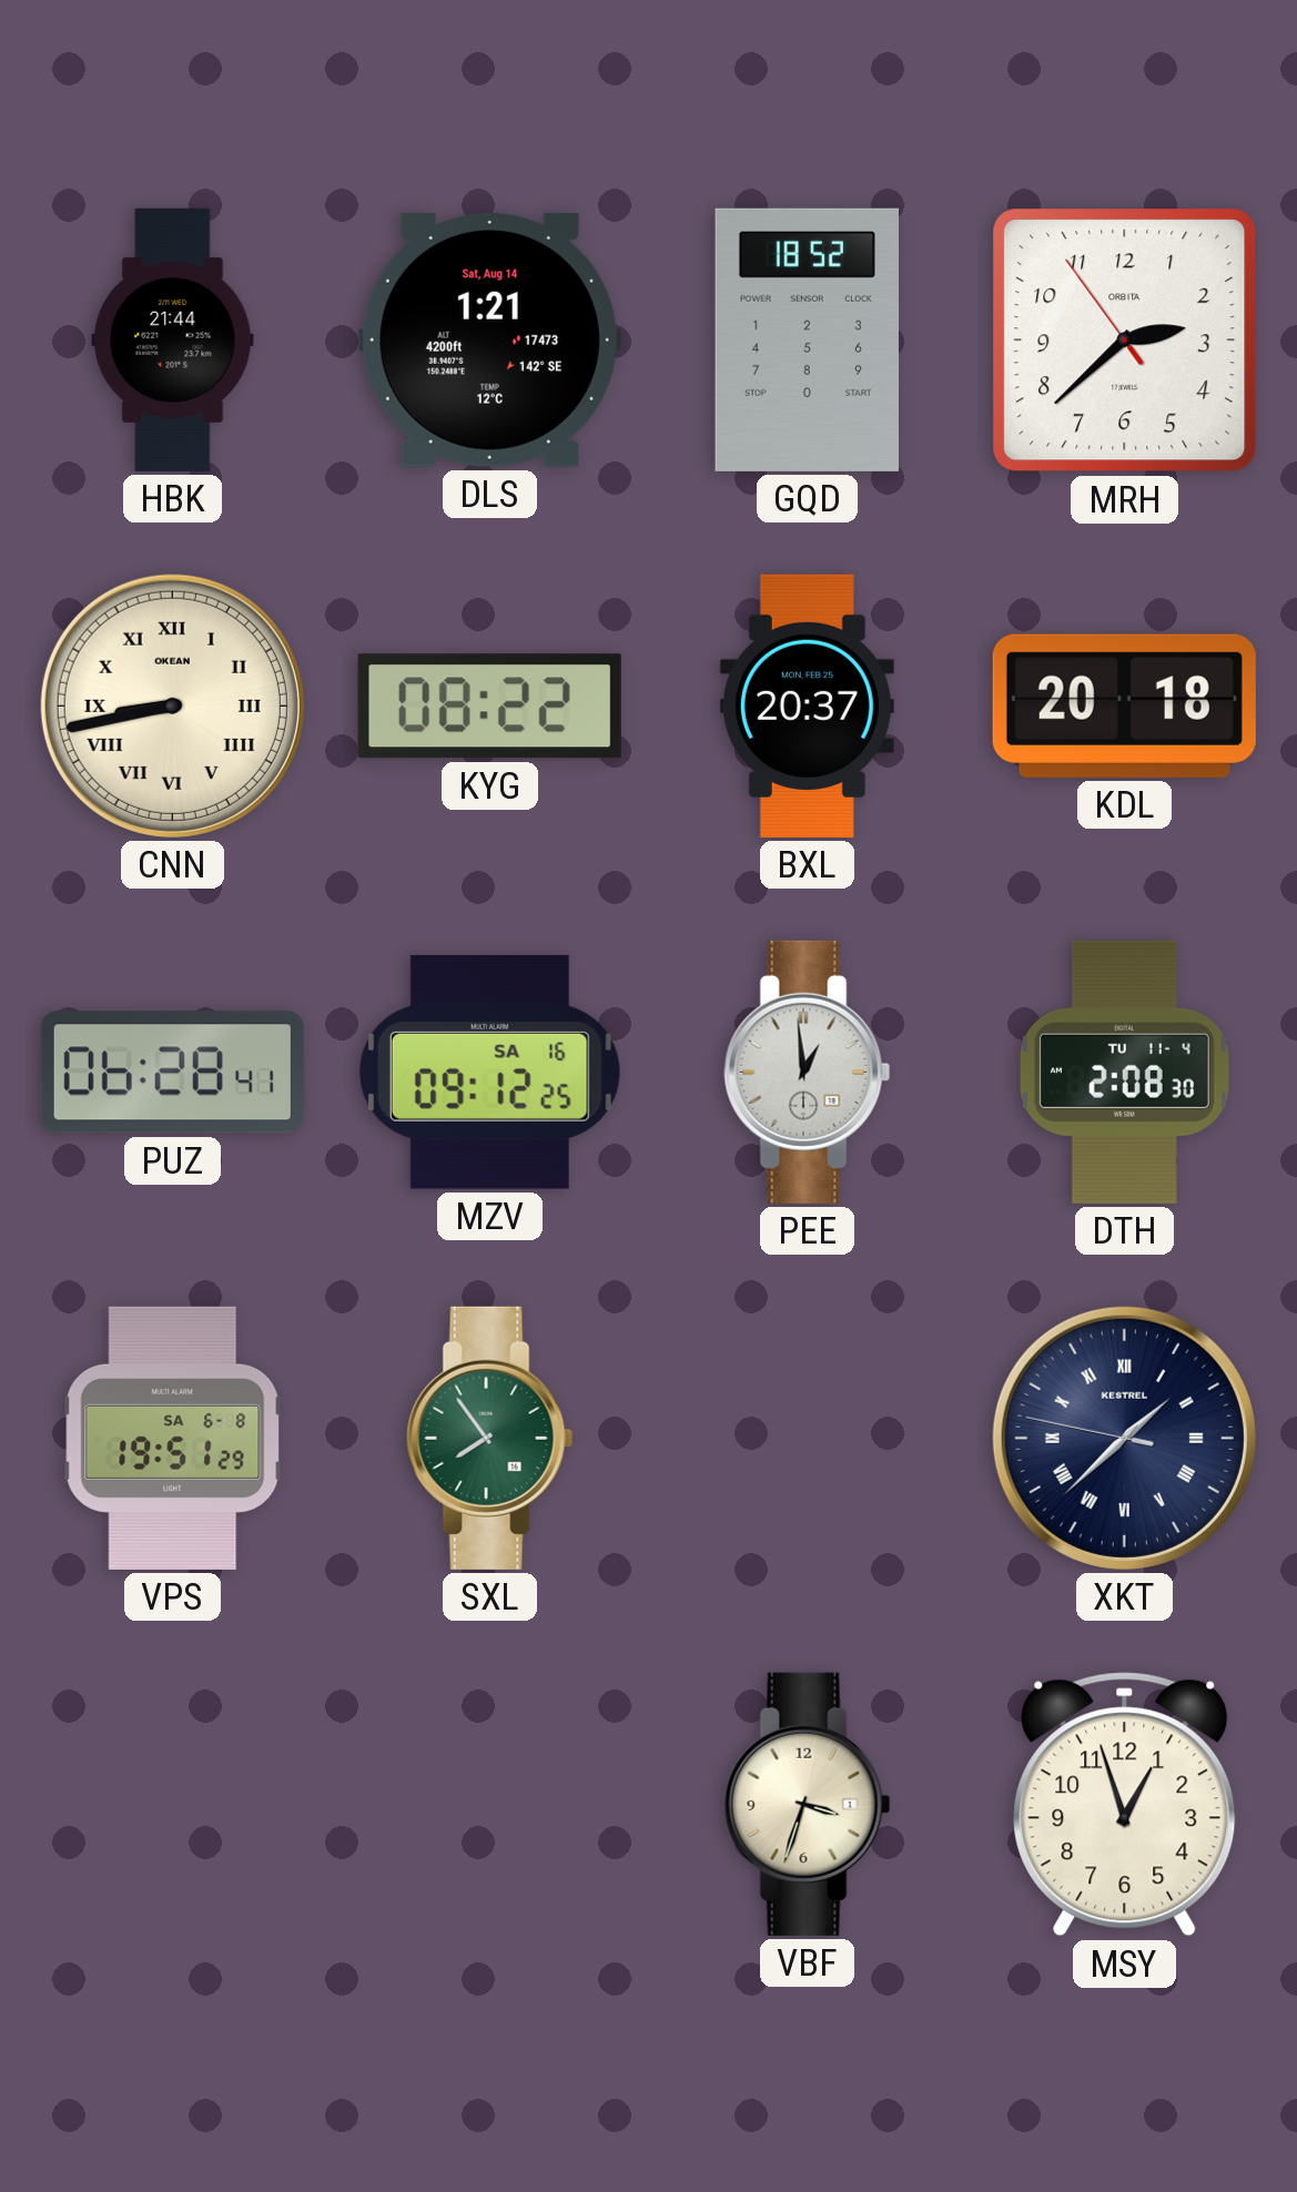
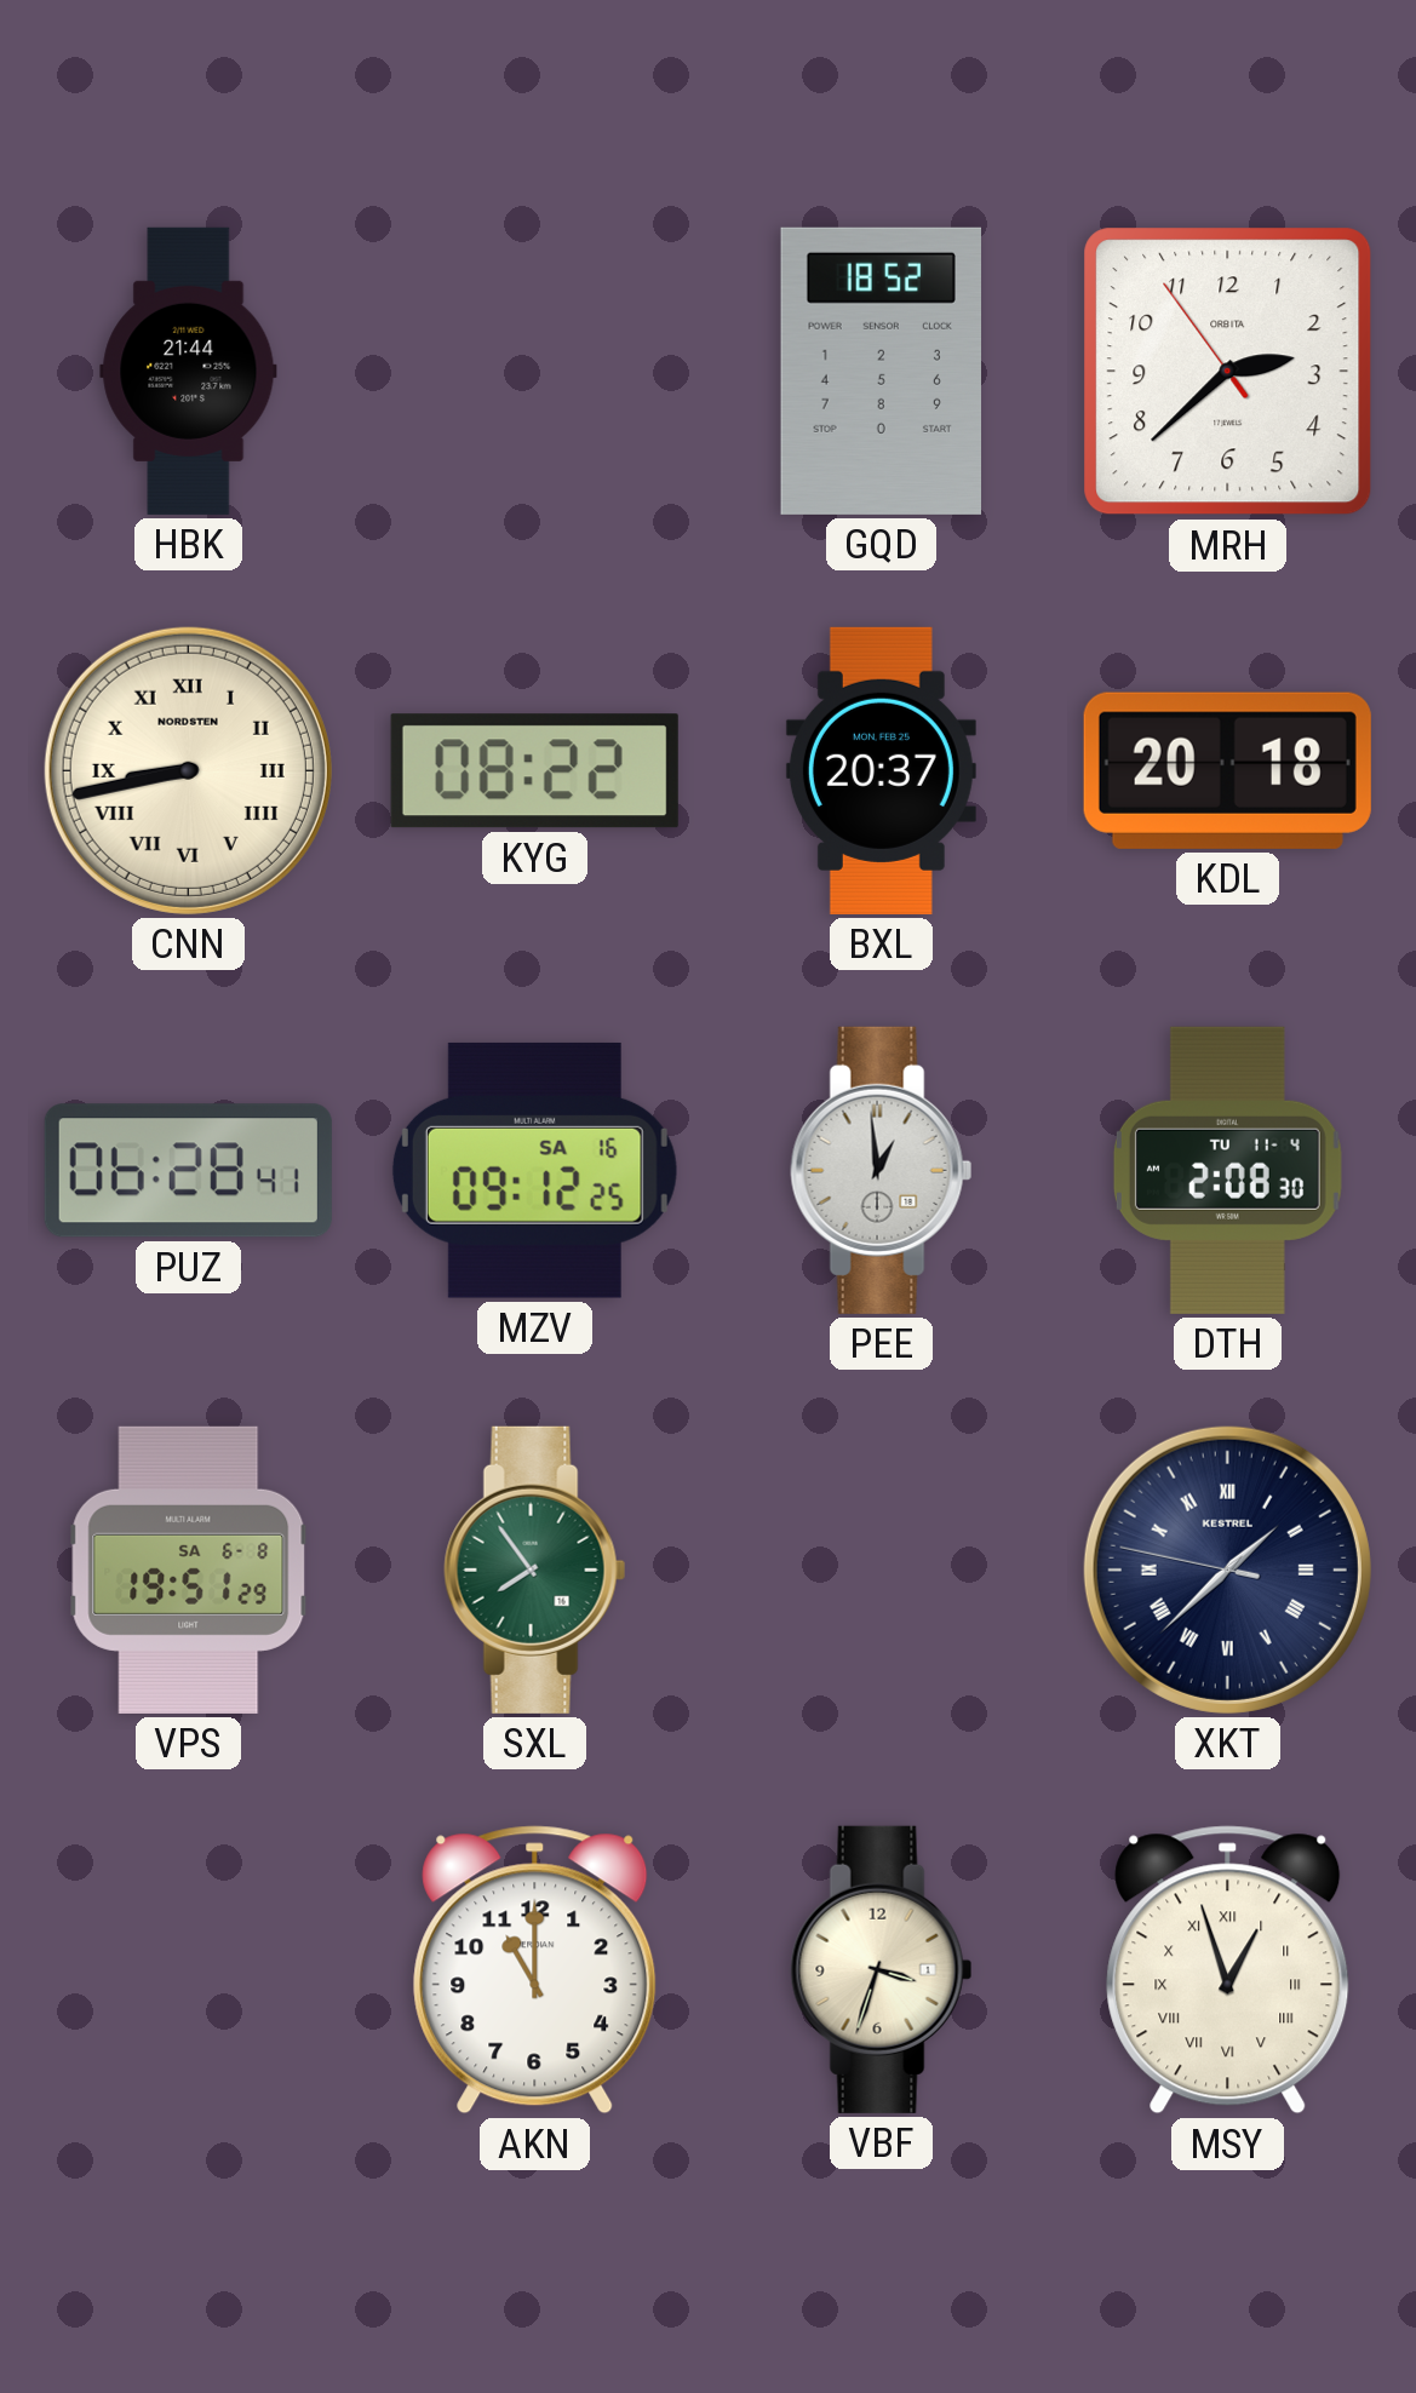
DLS: 1:21 -> none
CNN brand: OKEAN -> NORDSTEN
AKN: none -> 11:00
MSY numerals: Arabic -> Roman
